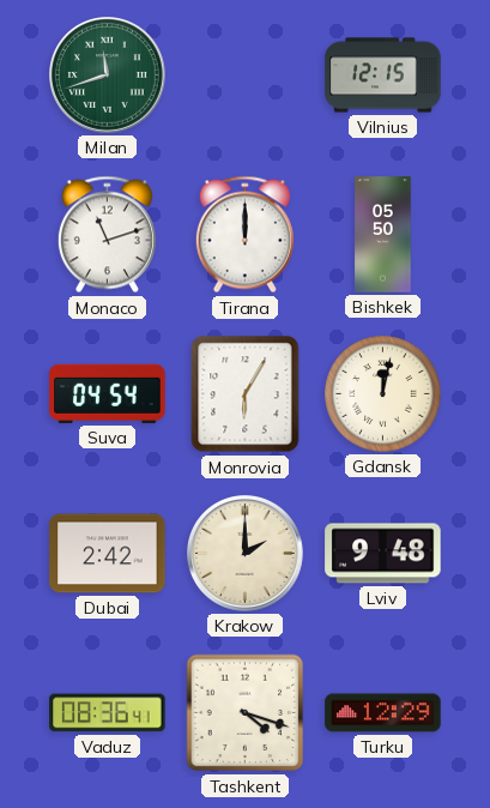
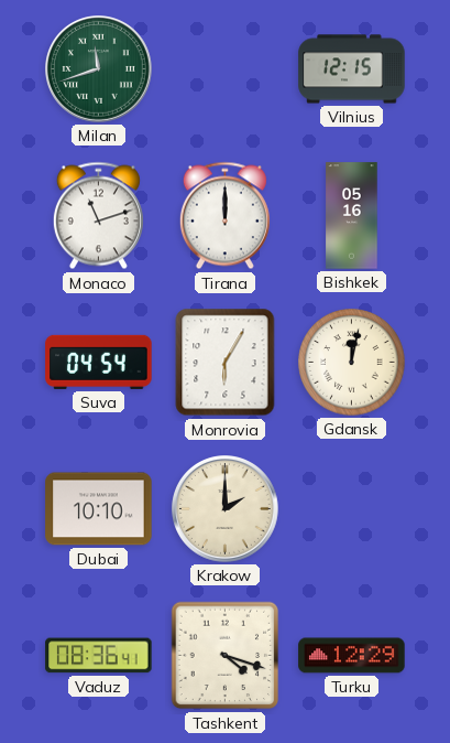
Bishkek: 05:50 -> 05:16
Dubai: 2:42 -> 10:10
Lviv: 9:48 -> none
